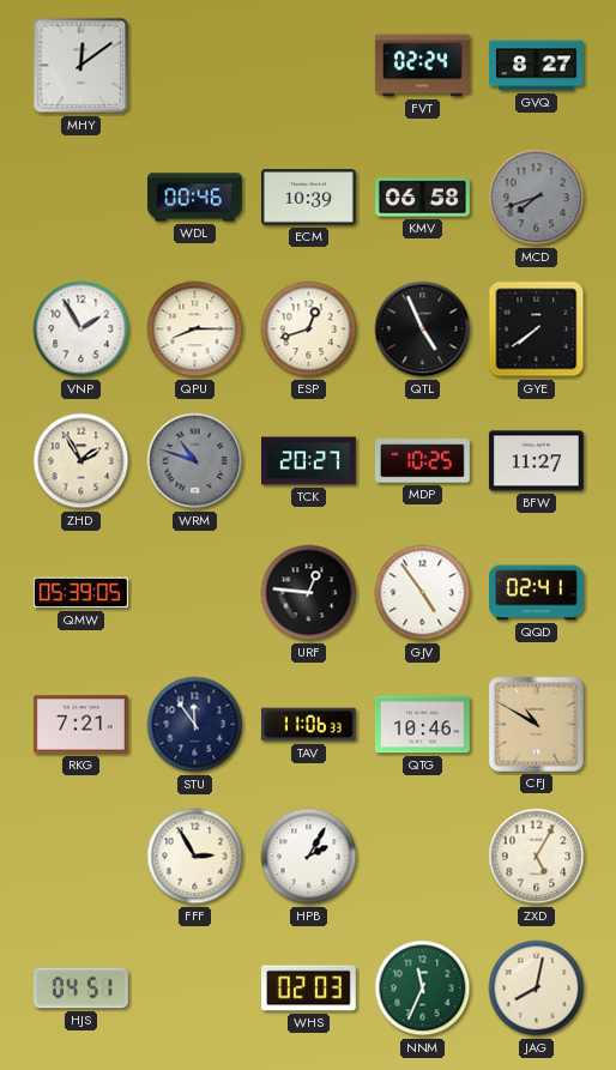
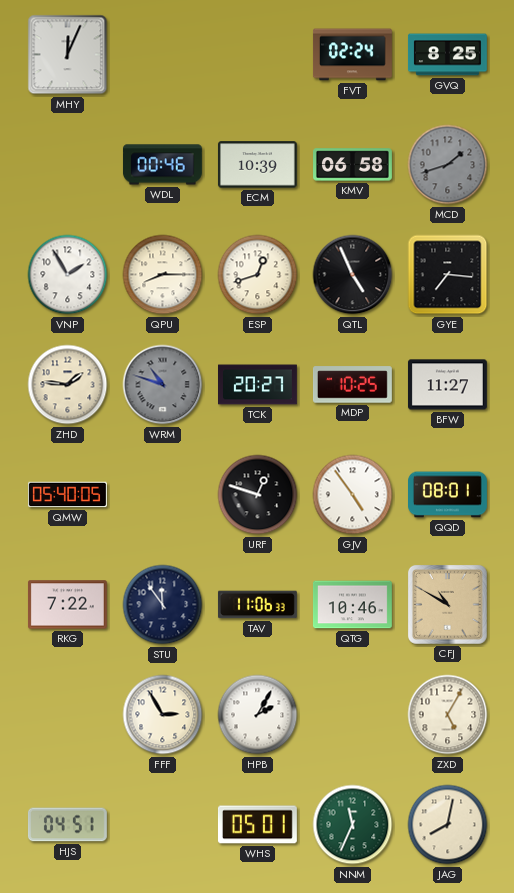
MHY: 12:09 -> 12:04
GVQ: 8:27 -> 8:25
MCD: 7:42 -> 1:42
GYE: 7:39 -> 7:16
ZHD: 1:55 -> 1:46
QMW: 05:39 -> 05:40
URF: 12:46 -> 12:48
QQD: 02:41 -> 08:01
RKG: 7:21 -> 7:22
WHS: 02:03 -> 05:01
